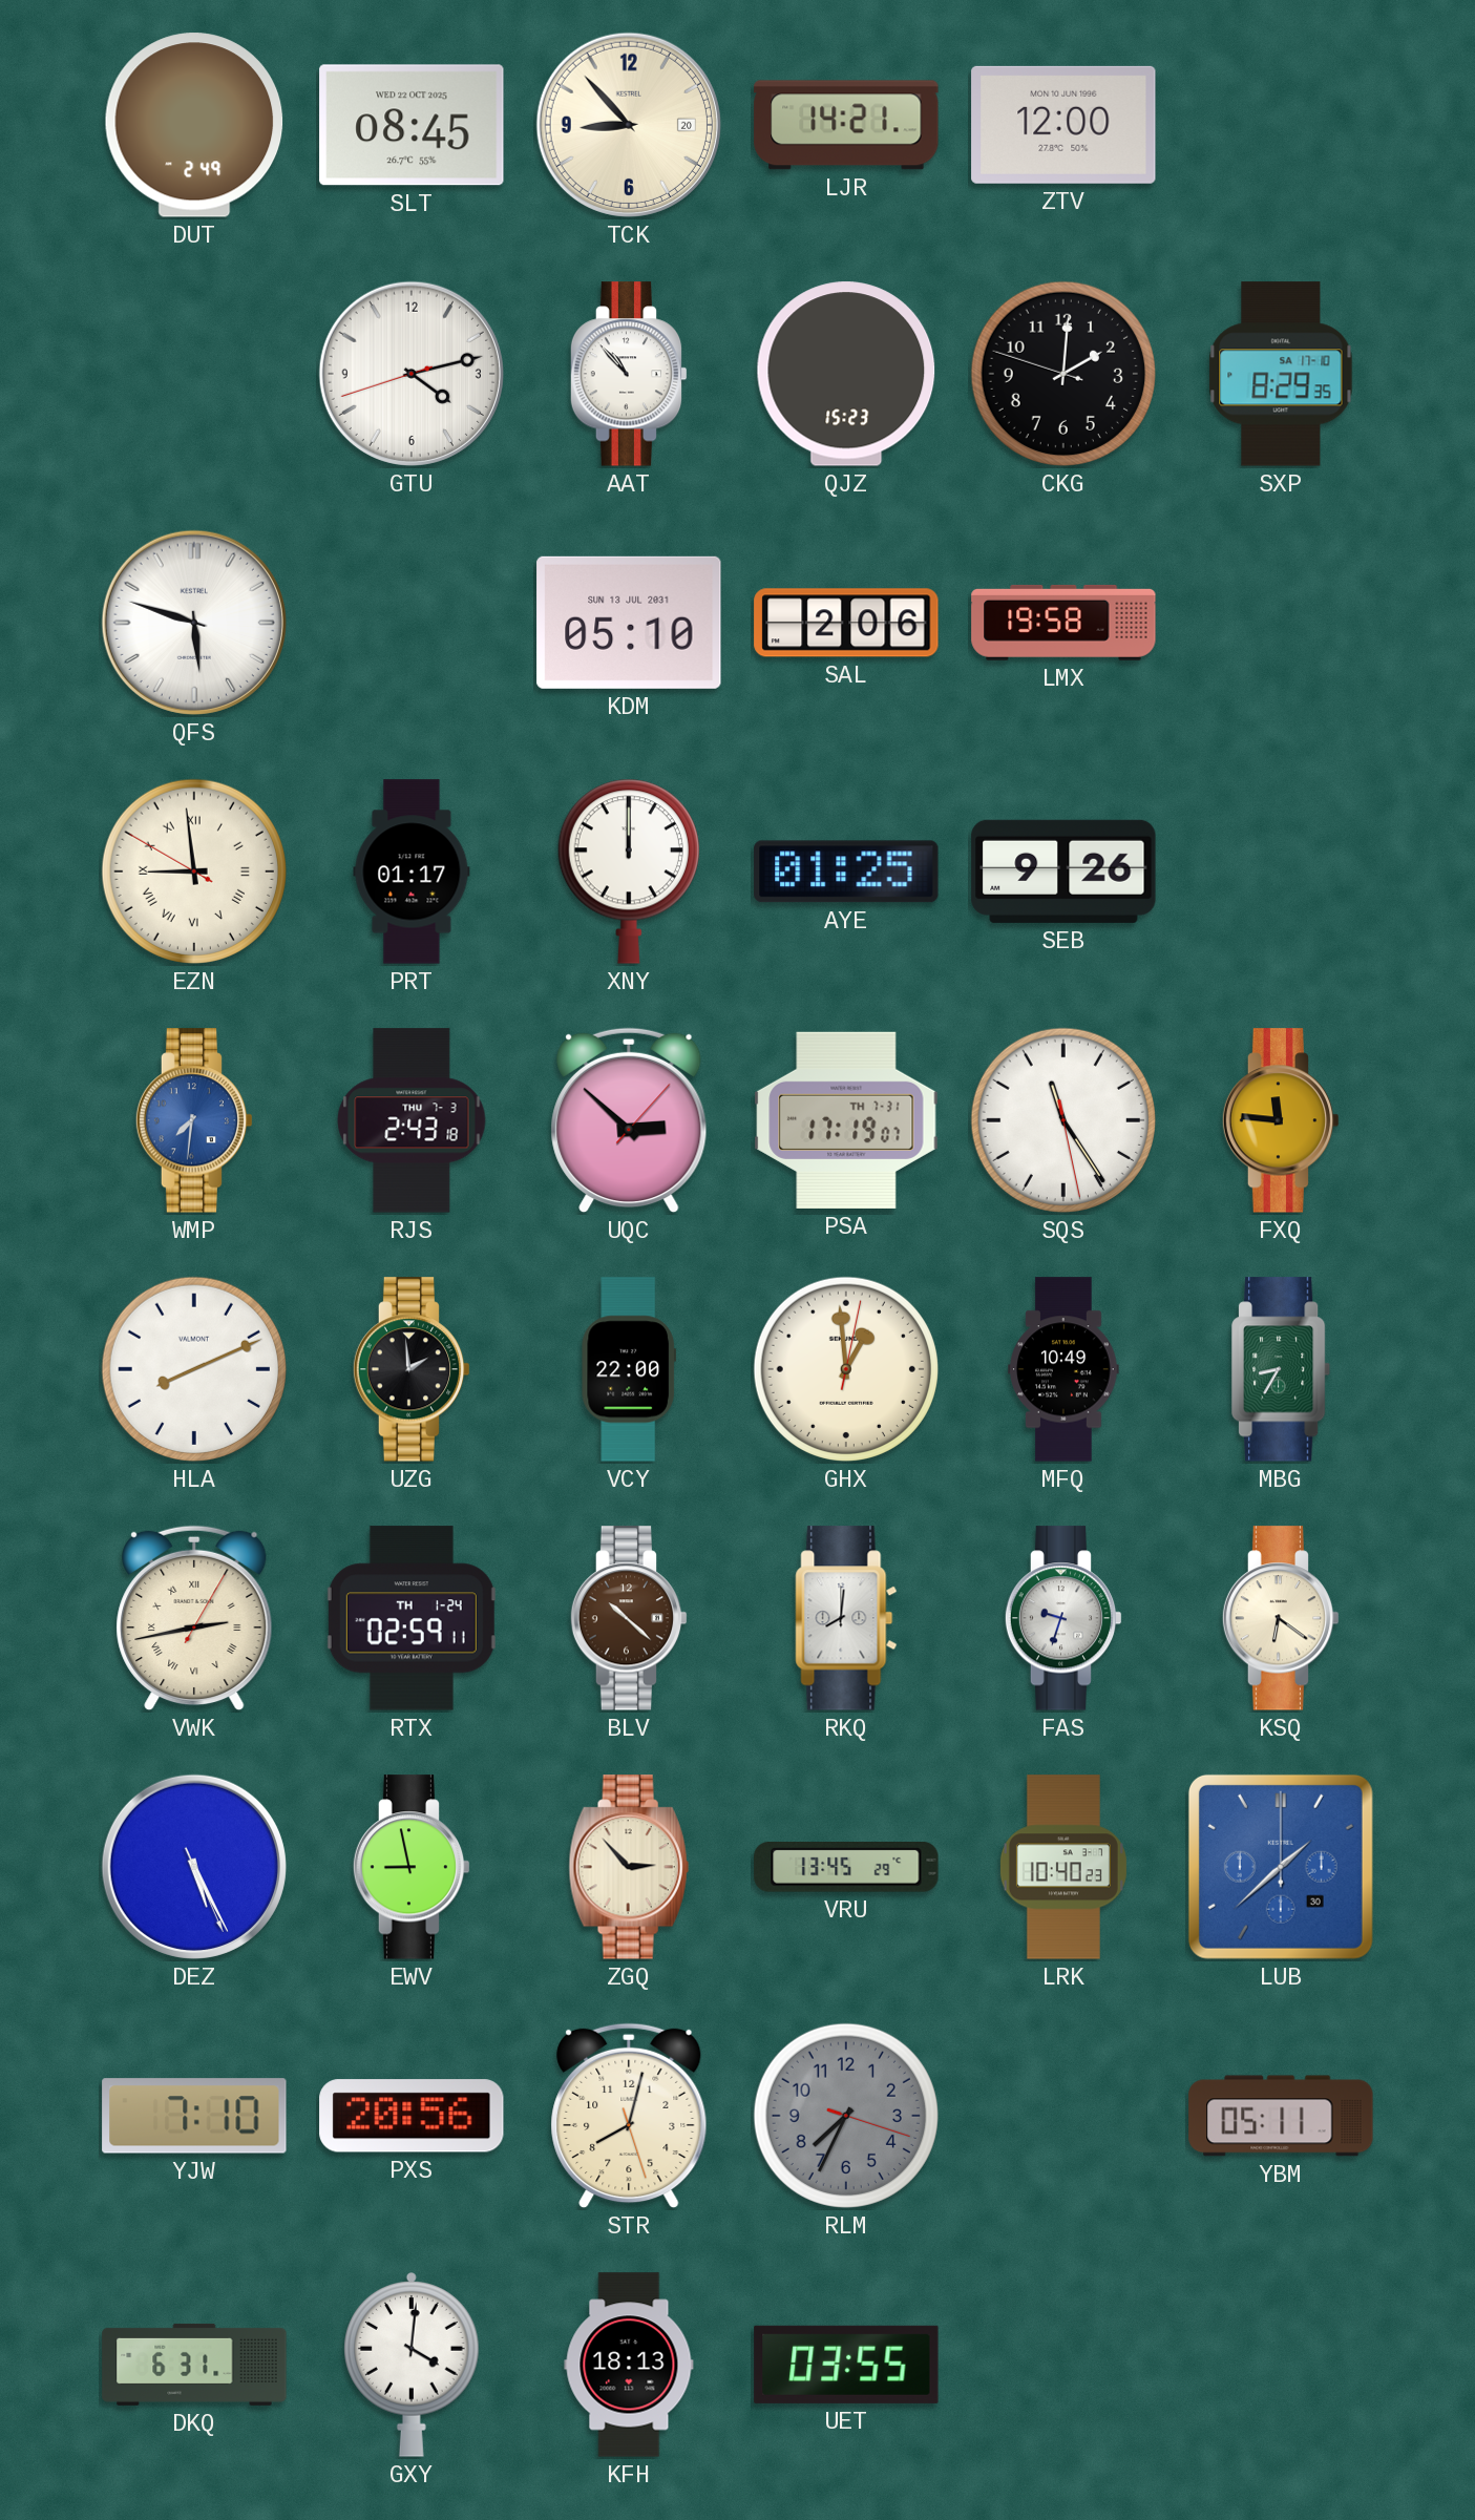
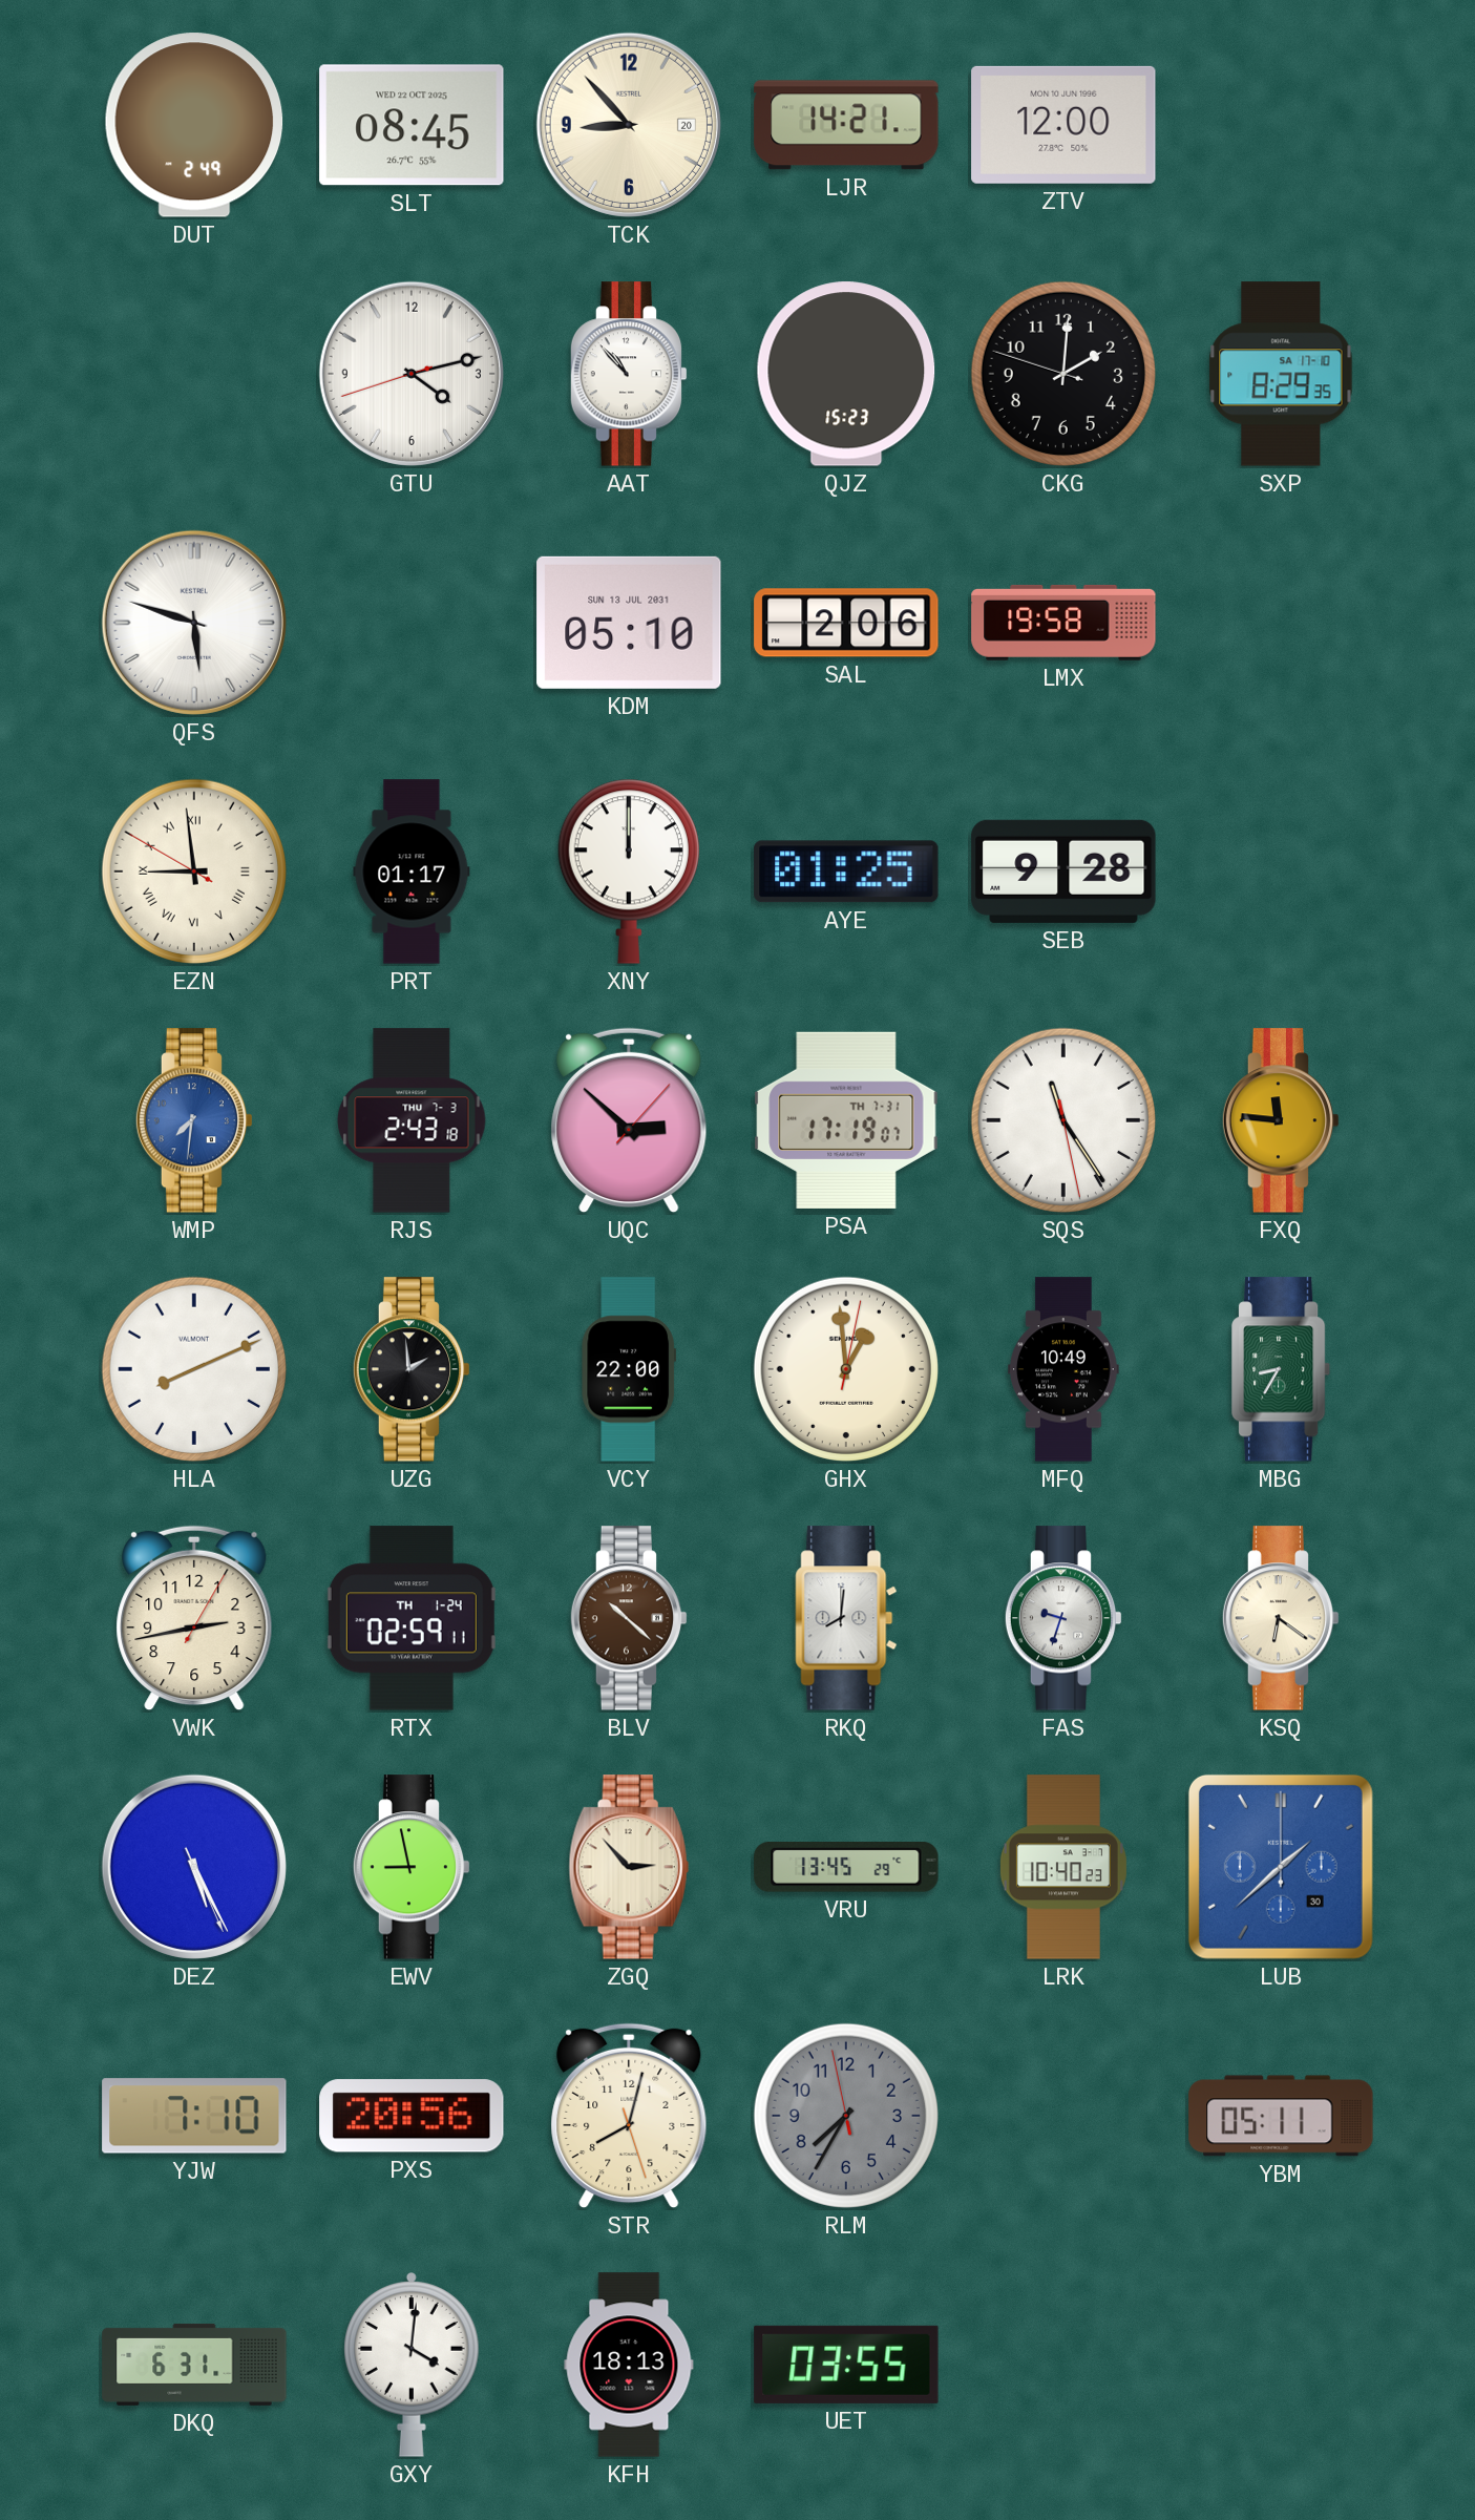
SEB: 9:26 -> 9:28
VWK numerals: Roman -> Arabic
RLM: 7:34:18 -> 7:34:58
